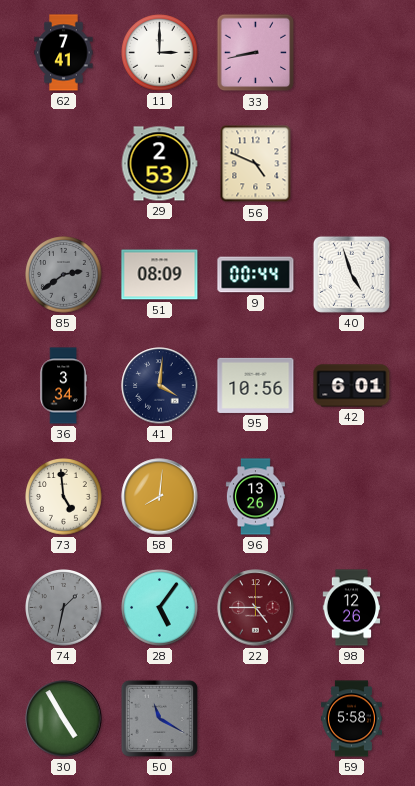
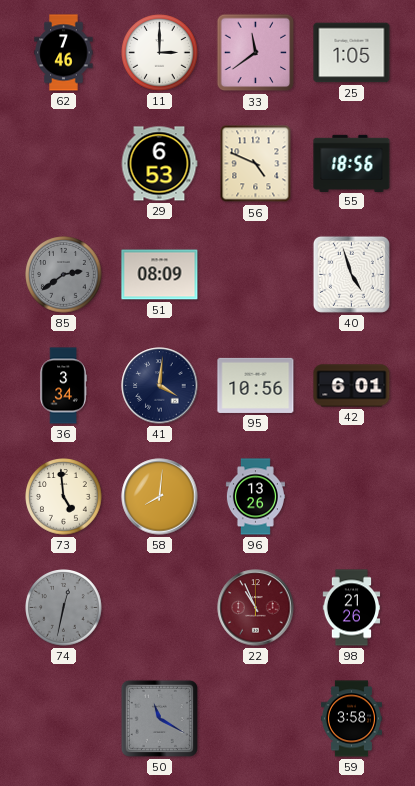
62: 7:41 -> 7:46
33: 8:43 -> 11:39
25: none -> 1:05
29: 2:53 -> 6:53
55: none -> 18:56
9: 00:44 -> none
74: 1:32 -> 12:32
28: 5:06 -> none
22: 4:45 -> 10:56
98: 12:26 -> 21:26
30: 4:55 -> none
59: 5:58 -> 3:58
